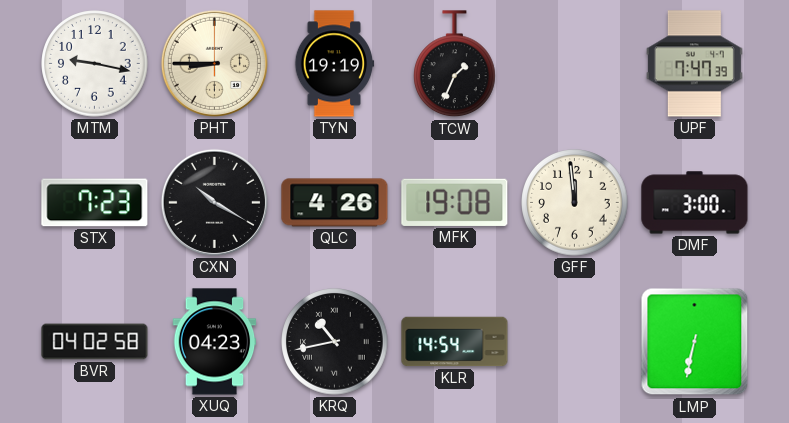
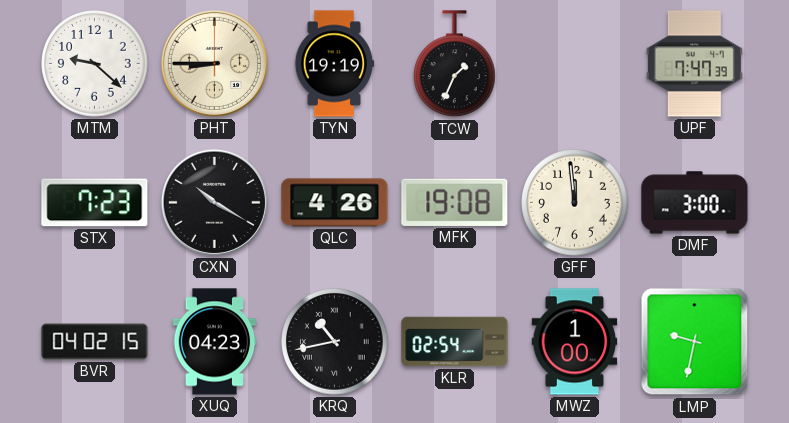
MTM: 9:17 -> 9:22
BVR: 04:02:58 -> 04:02:15
KLR: 14:54 -> 02:54
MWZ: none -> 1:00
LMP: 6:32 -> 9:32
